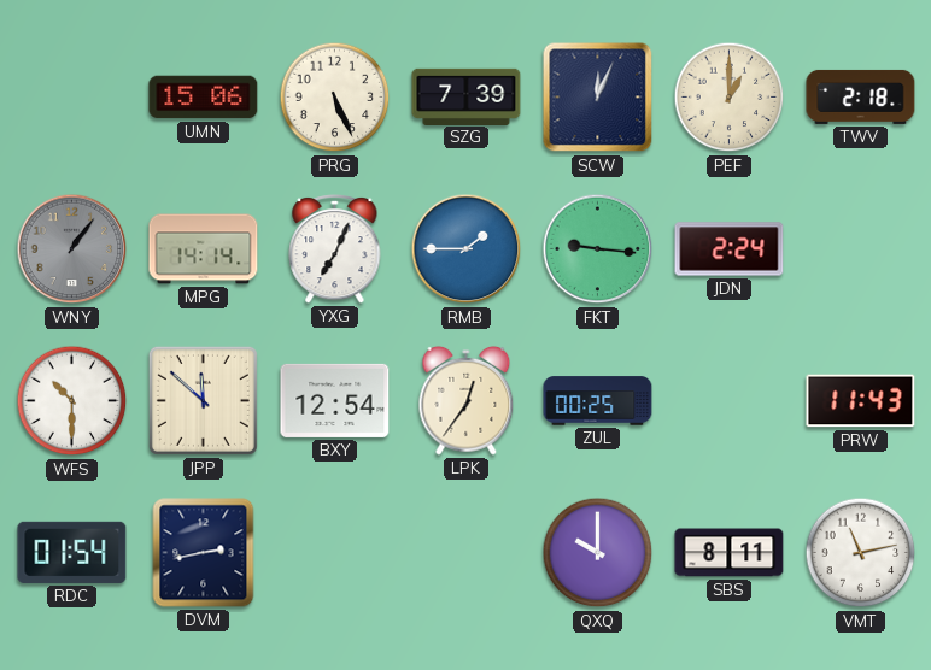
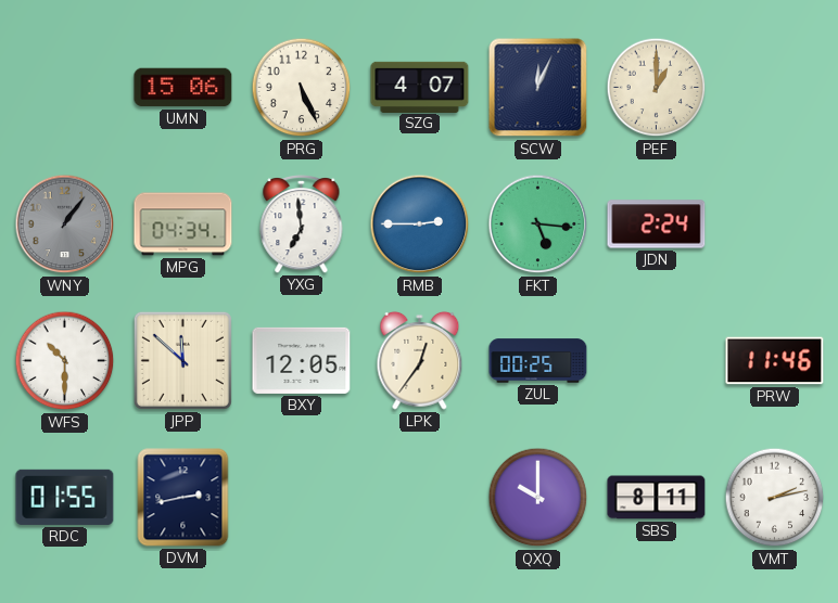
SZG: 7:39 -> 4:07
TWV: 2:18 -> none
MPG: 14:14 -> 04:34
YXG: 7:04 -> 6:59
RMB: 1:45 -> 2:45
FKT: 9:16 -> 5:16
BXY: 12:54 -> 12:05
PRW: 11:43 -> 11:46
RDC: 01:54 -> 01:55
VMT: 11:13 -> 2:13
